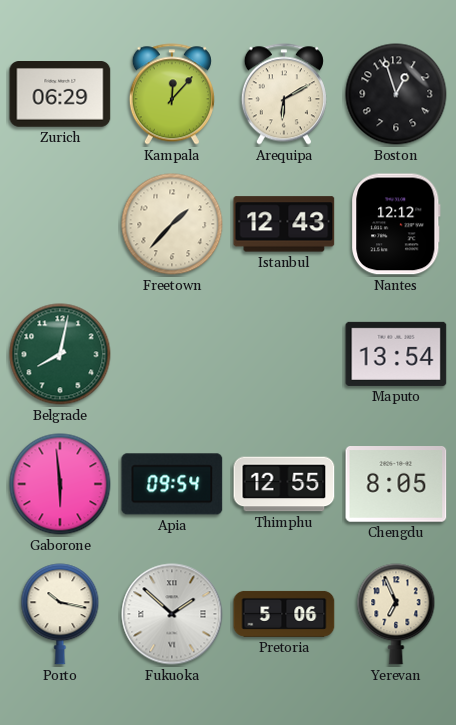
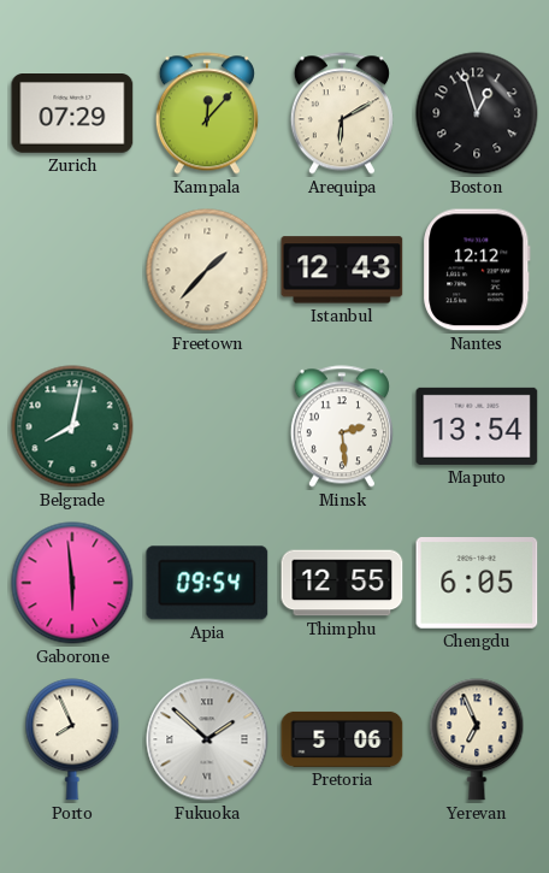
Zurich: 06:29 -> 07:29
Minsk: none -> 2:29
Chengdu: 8:05 -> 6:05
Porto: 10:17 -> 7:56
